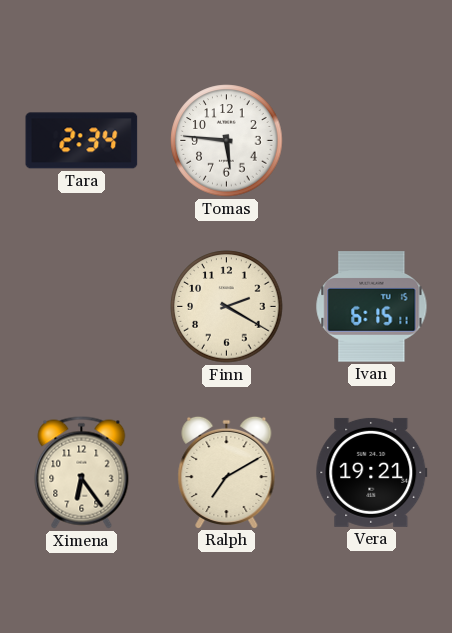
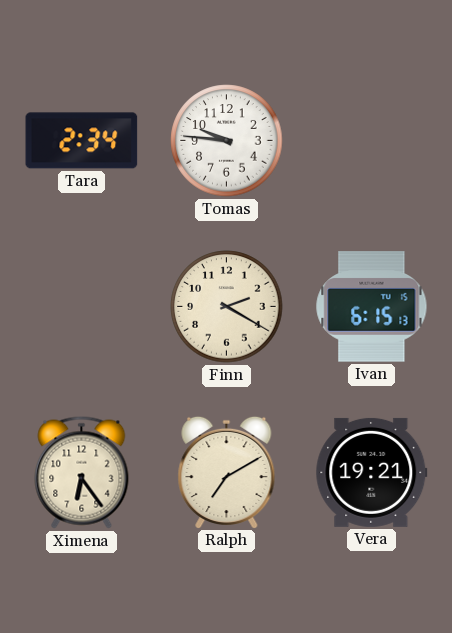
Tomas: 5:46 -> 9:46
Ivan: 6:15:11 -> 6:15:13
